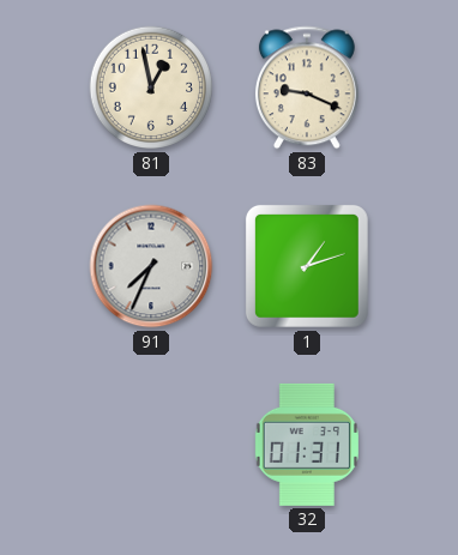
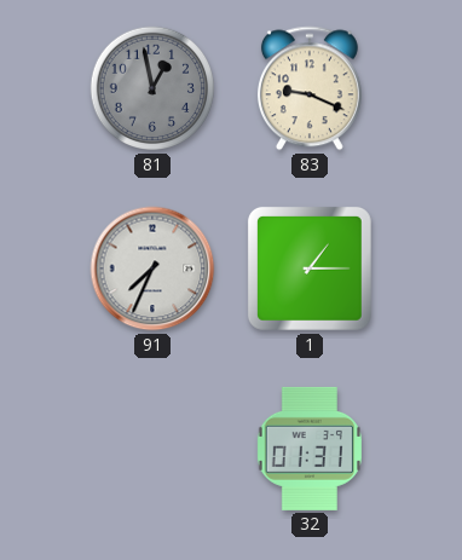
81 dial: cream -> grey
1: 1:12 -> 1:15
